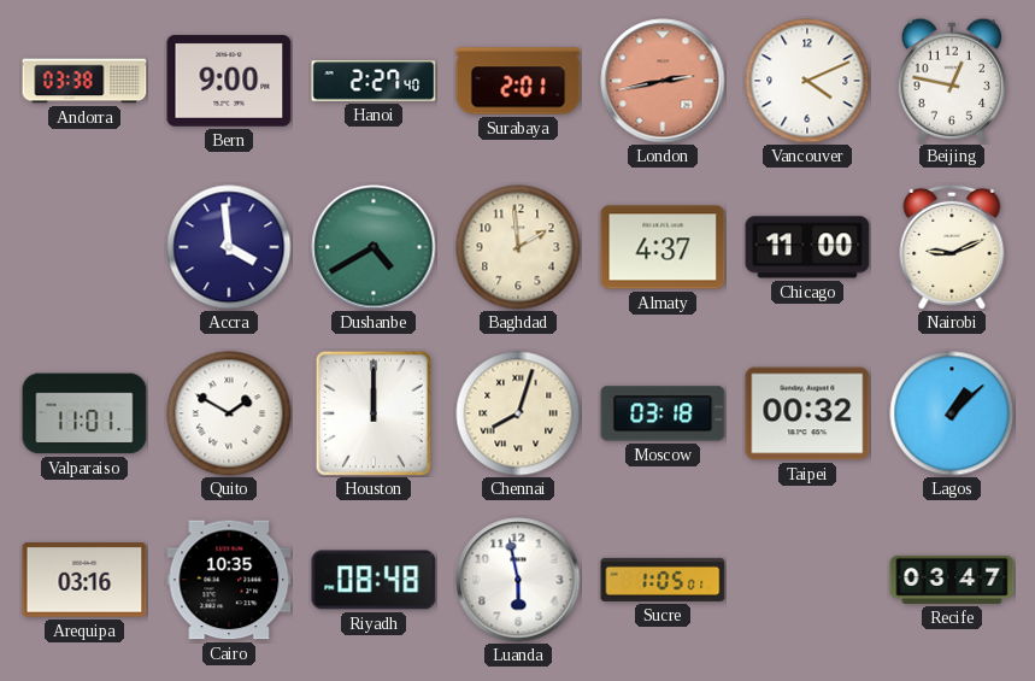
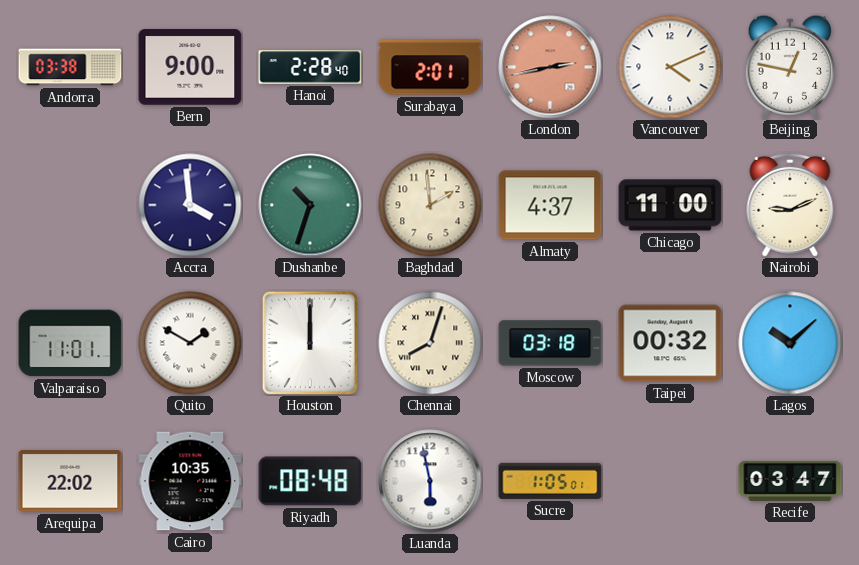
Hanoi: 2:27 -> 2:28
Dushanbe: 4:40 -> 10:33
Lagos: 1:08 -> 10:08
Arequipa: 03:16 -> 22:02
